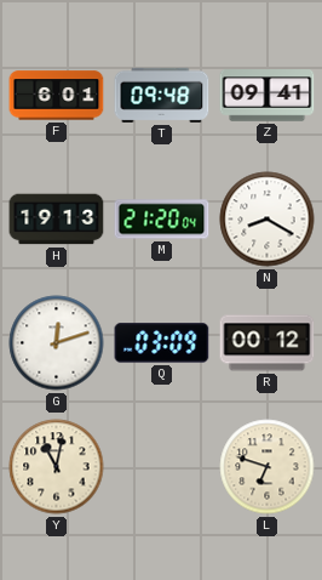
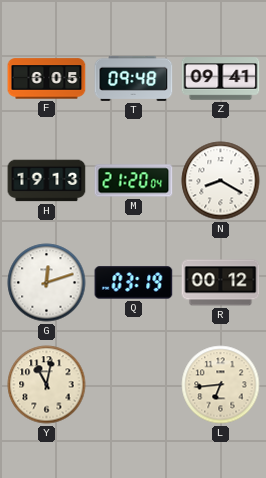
F: 6:01 -> 6:05
Q: 03:09 -> 03:19
L: 6:48 -> 6:44
